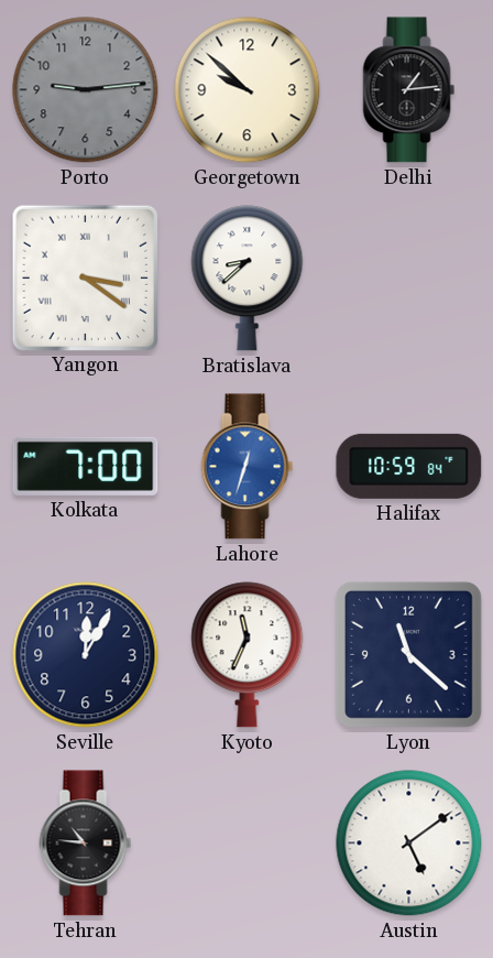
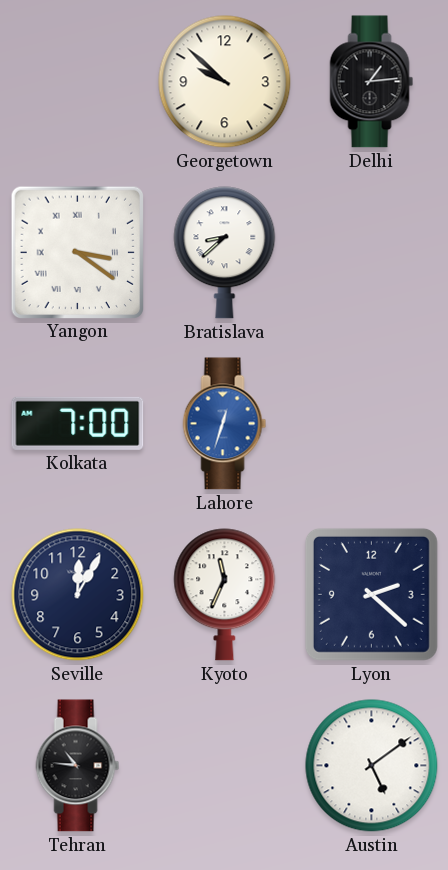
Porto: 9:14 -> none
Halifax: 10:59 -> none
Lyon: 11:22 -> 2:22
